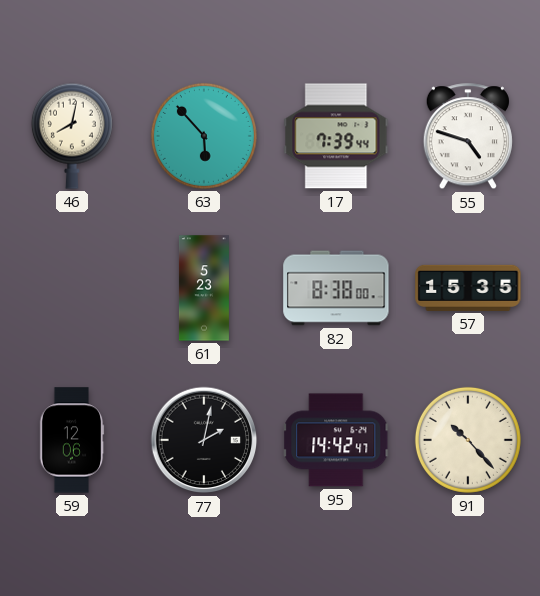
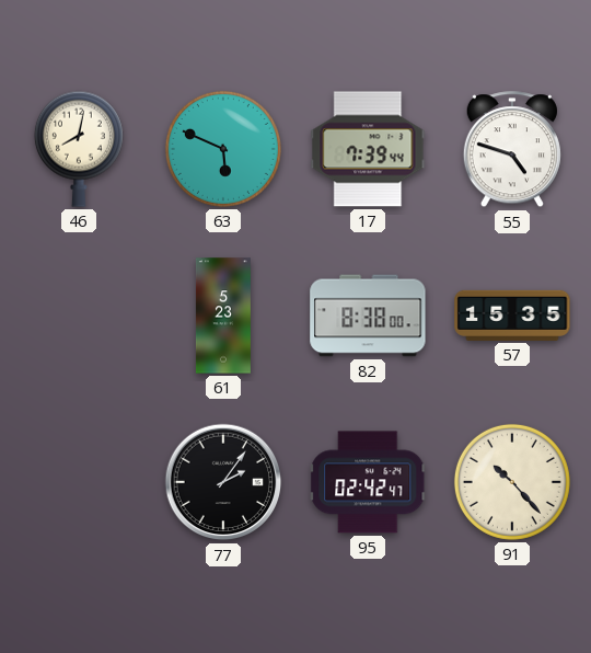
63: 5:53 -> 5:49
59: 12:06 -> none
77: 2:02 -> 2:06
95: 14:42 -> 02:42
